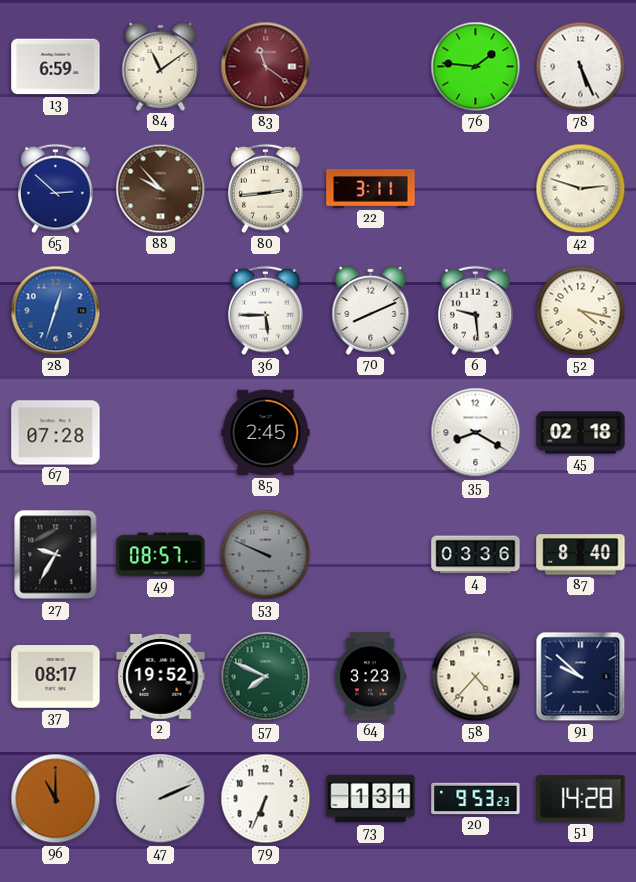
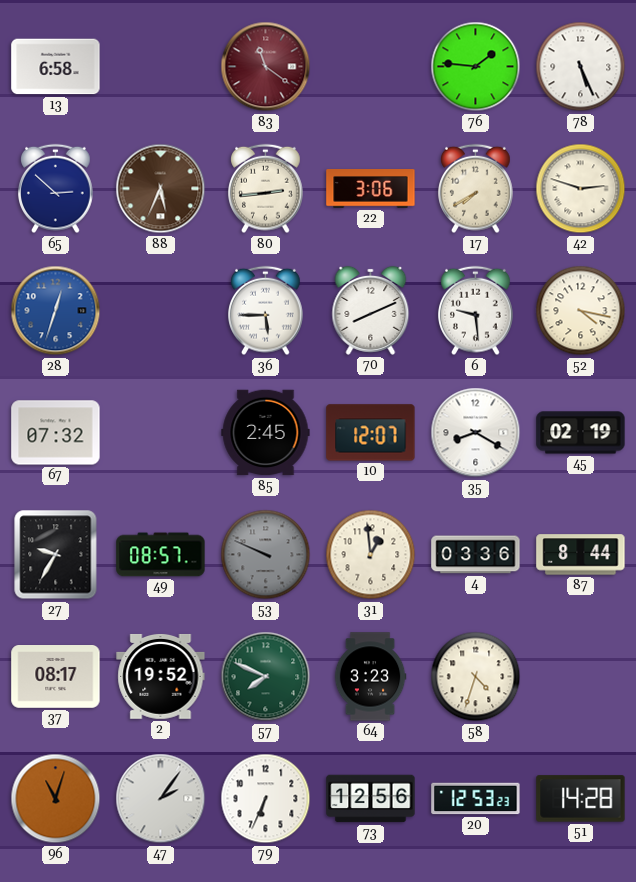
13: 6:59 -> 6:58
84: 11:09 -> none
88: 9:53 -> 5:34
22: 3:11 -> 3:06
17: none -> 7:40
67: 07:28 -> 07:32
10: none -> 12:07
45: 02:18 -> 02:19
31: none -> 12:59
87: 8:40 -> 8:44
58: 4:37 -> 4:33
91: 9:52 -> none
96: 11:00 -> 11:03
47: 2:11 -> 2:06
73: 1:31 -> 12:56
20: 9:53 -> 12:53
